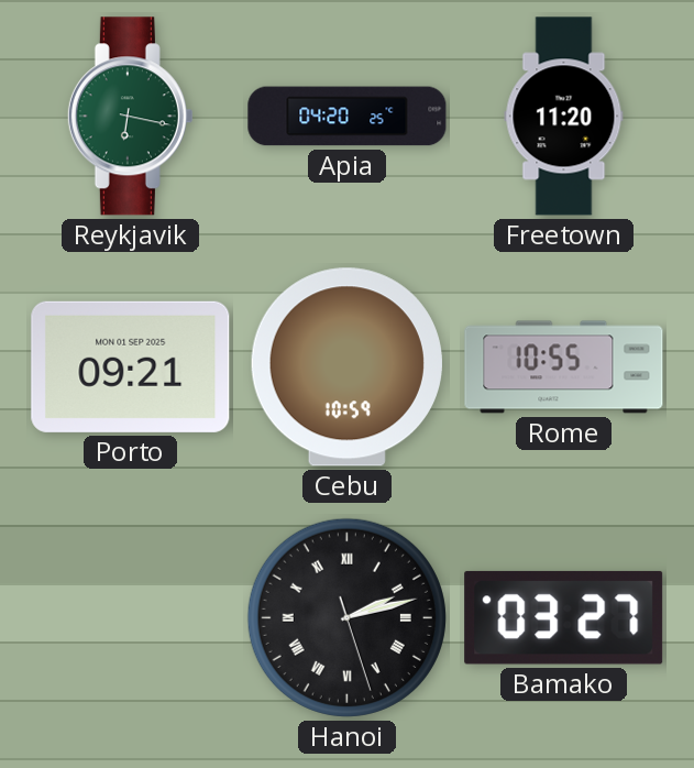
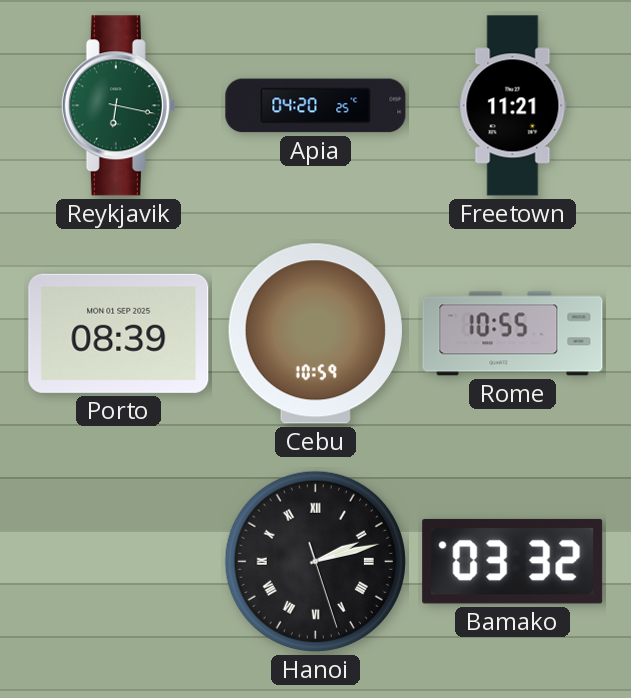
Freetown: 11:20 -> 11:21
Porto: 09:21 -> 08:39
Bamako: 03:27 -> 03:32
